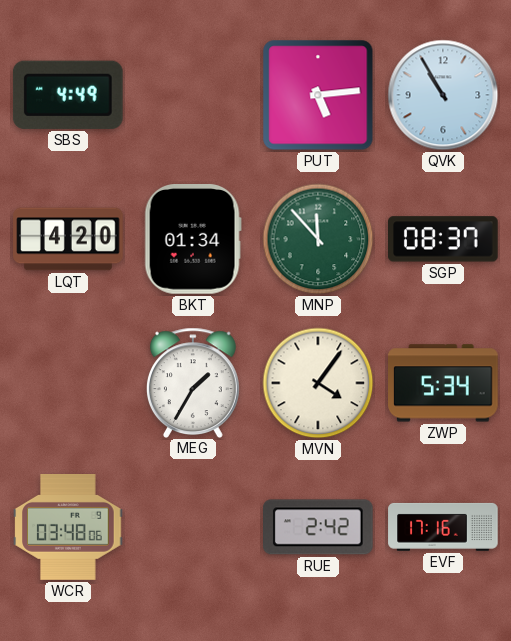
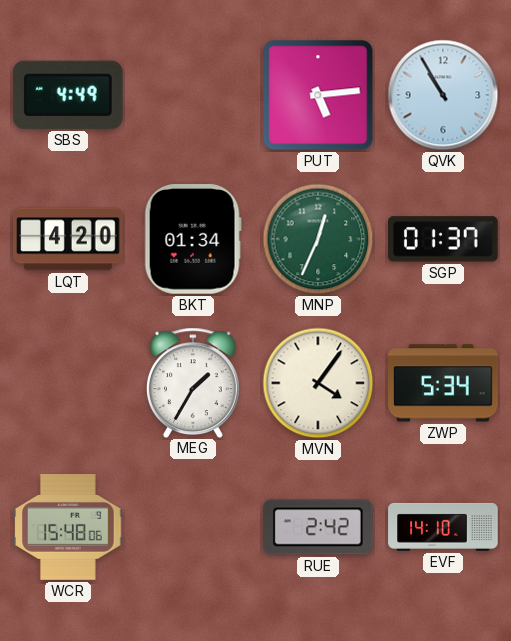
MNP: 11:53 -> 12:34
SGP: 08:37 -> 01:37
WCR: 03:48 -> 15:48
EVF: 17:16 -> 14:10
